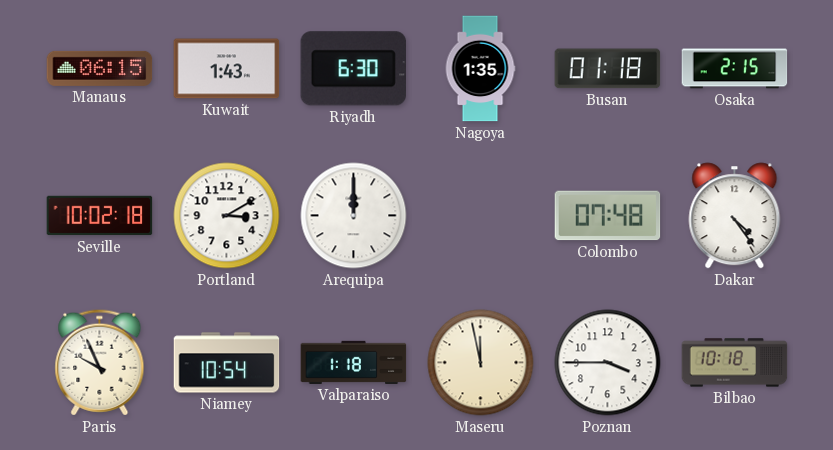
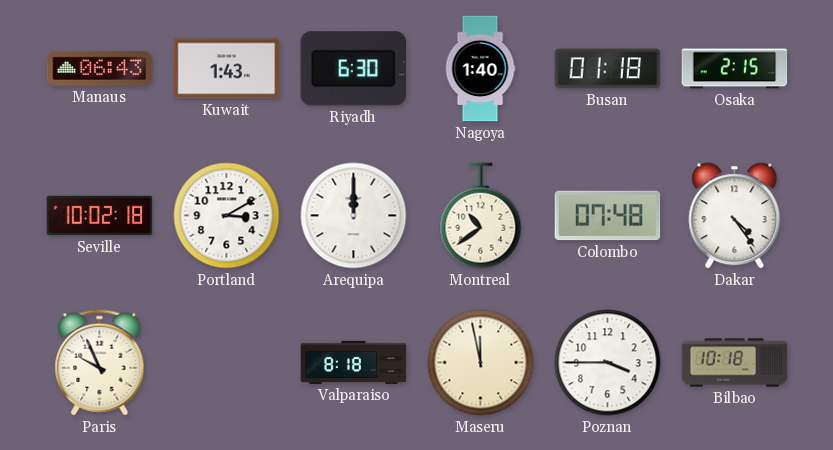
Manaus: 06:15 -> 06:43
Nagoya: 1:35 -> 1:40
Montreal: none -> 10:39
Niamey: 10:54 -> none
Valparaiso: 1:18 -> 8:18
